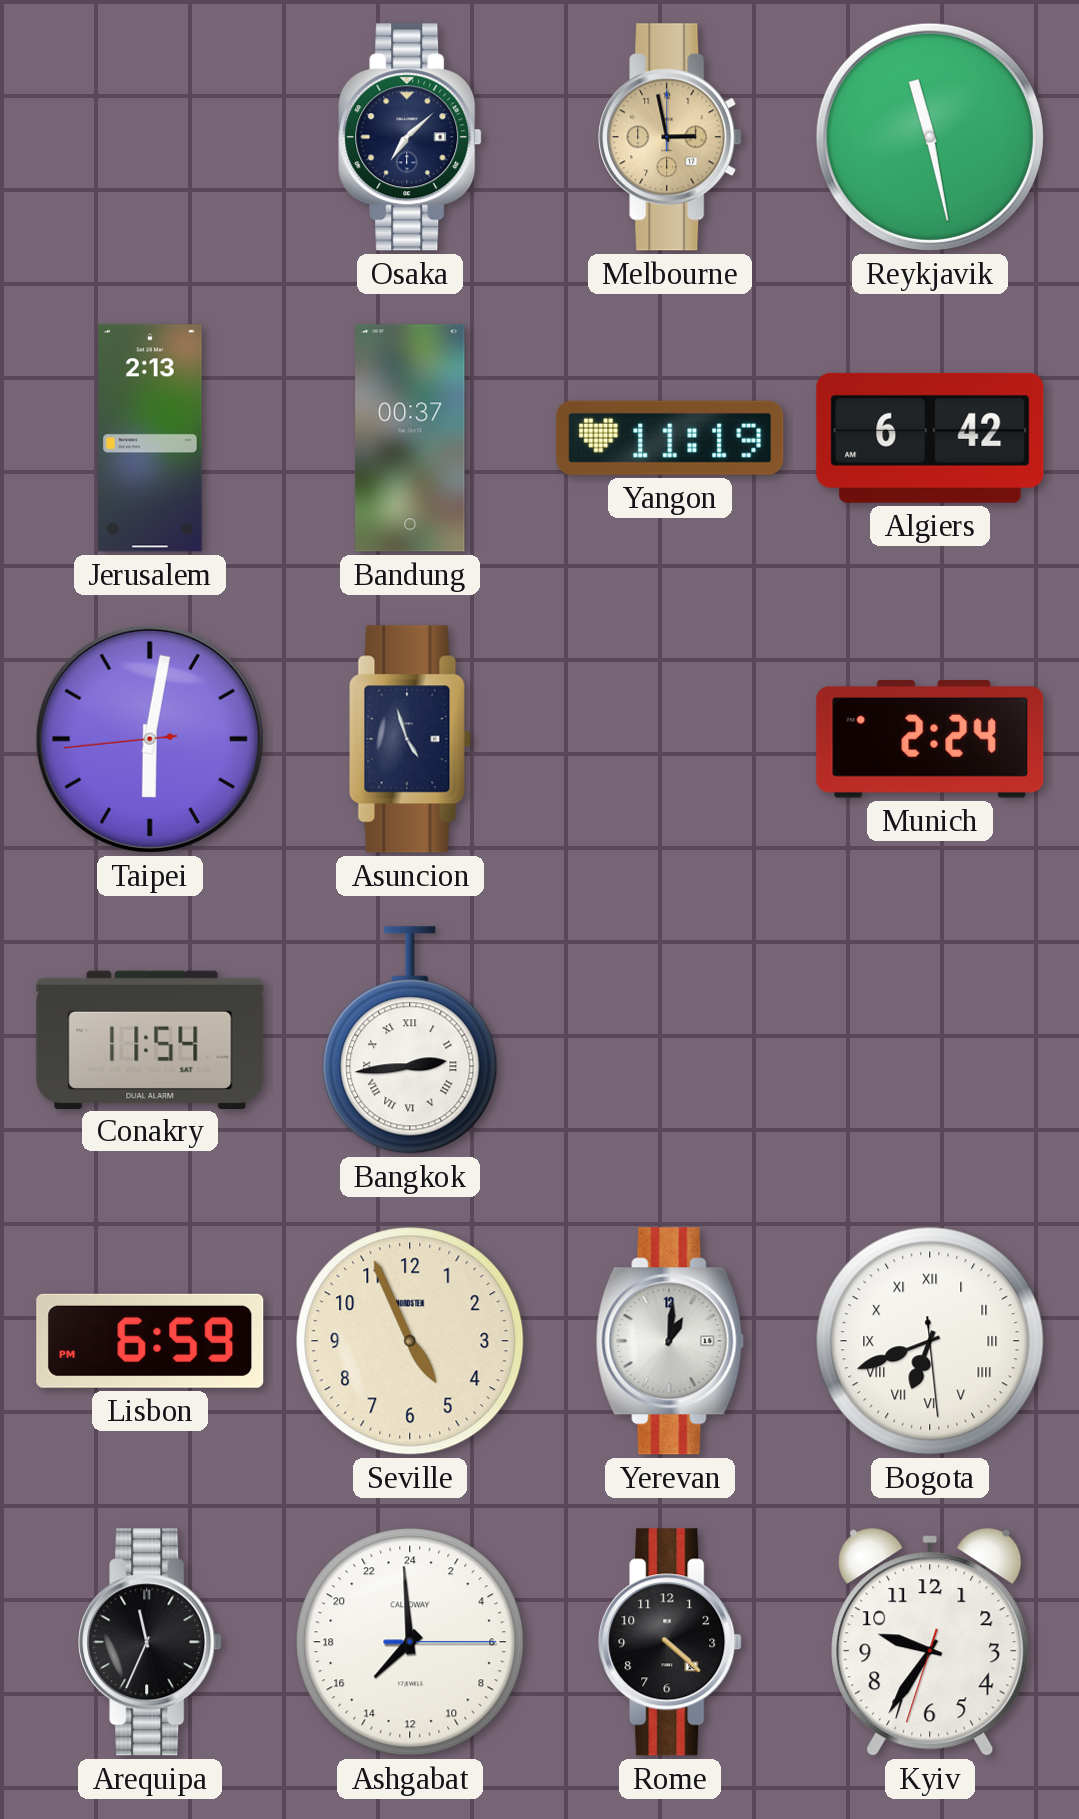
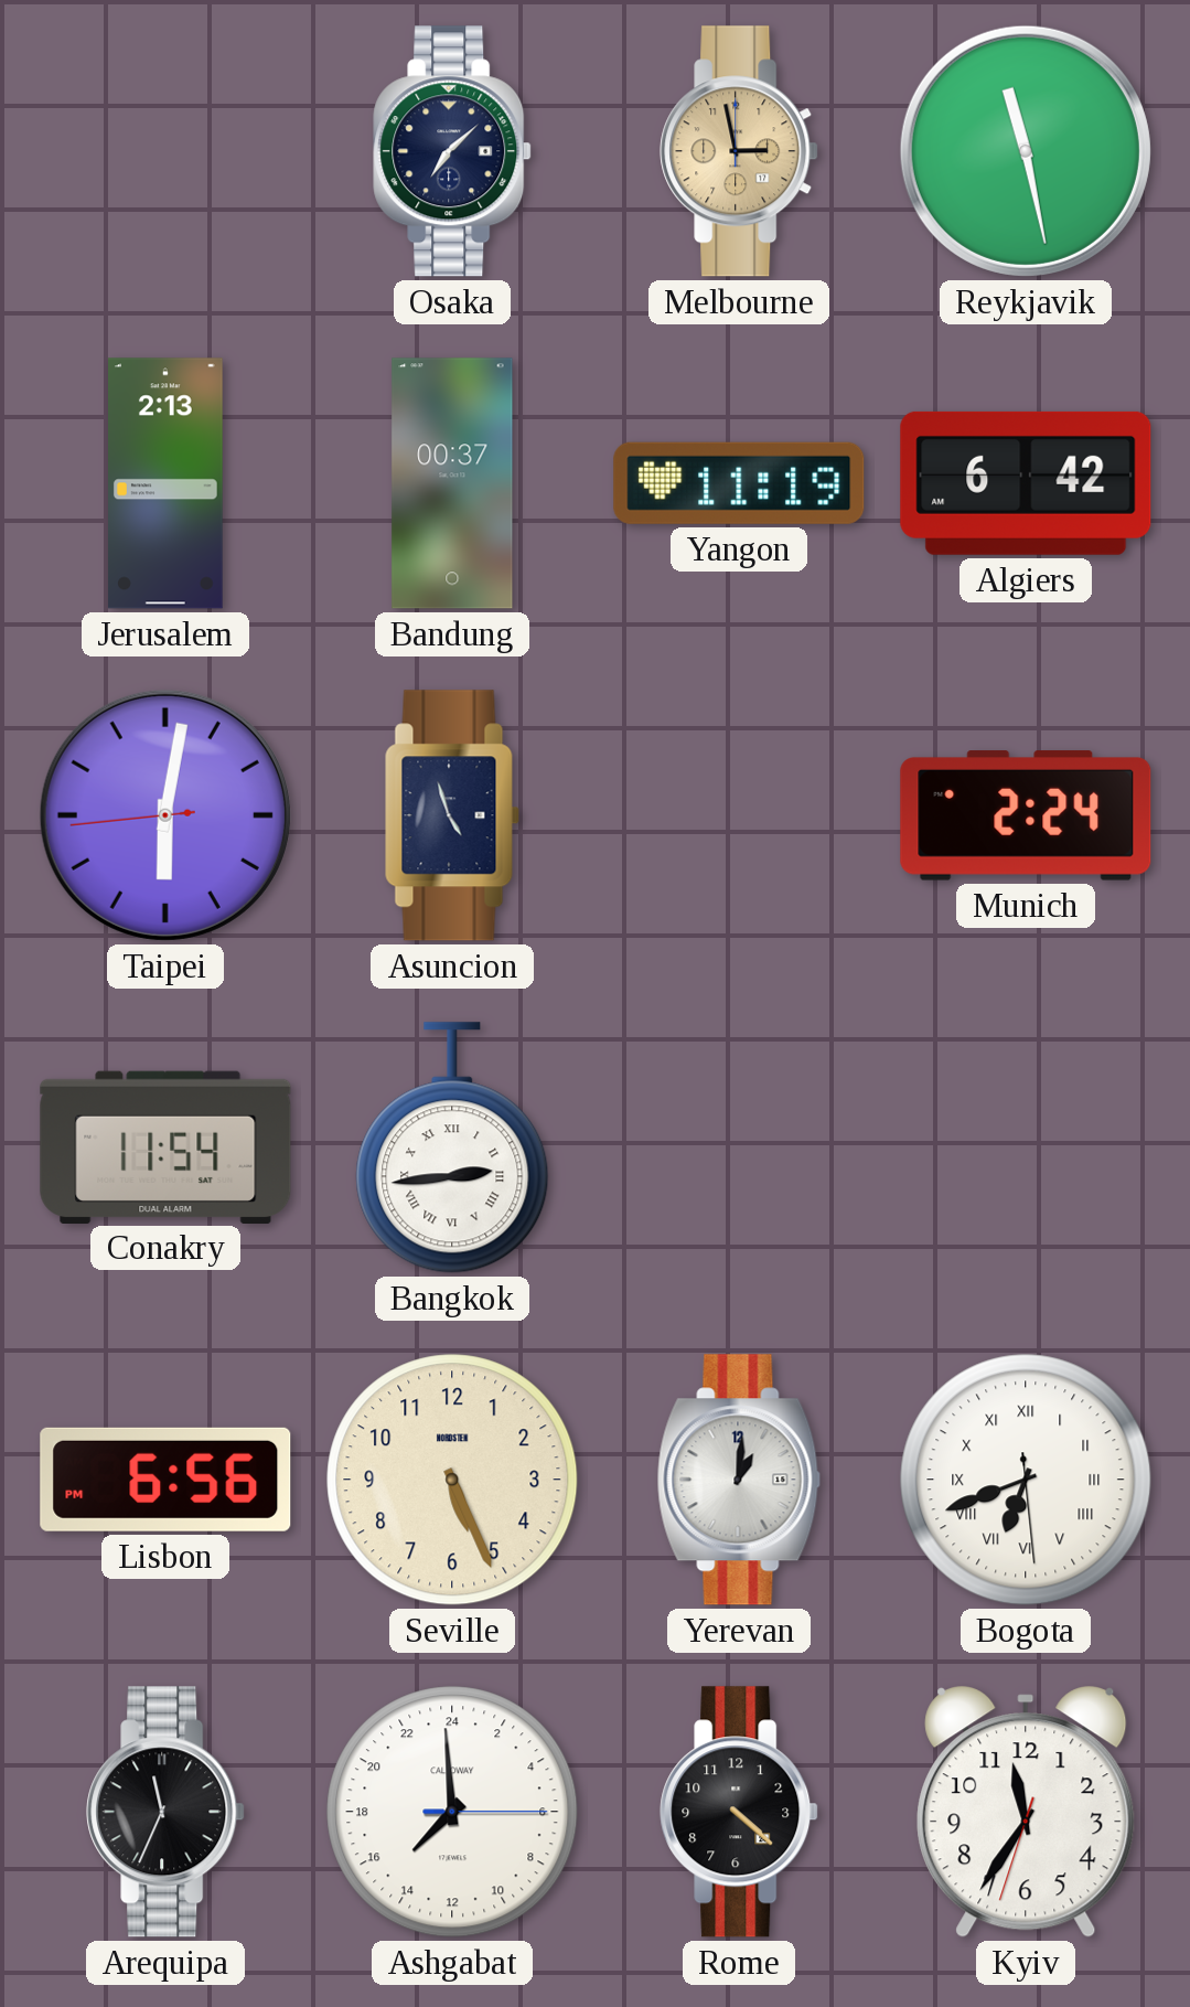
Lisbon: 6:59 -> 6:56
Seville: 4:56 -> 5:26
Kyiv: 9:35 -> 11:35
